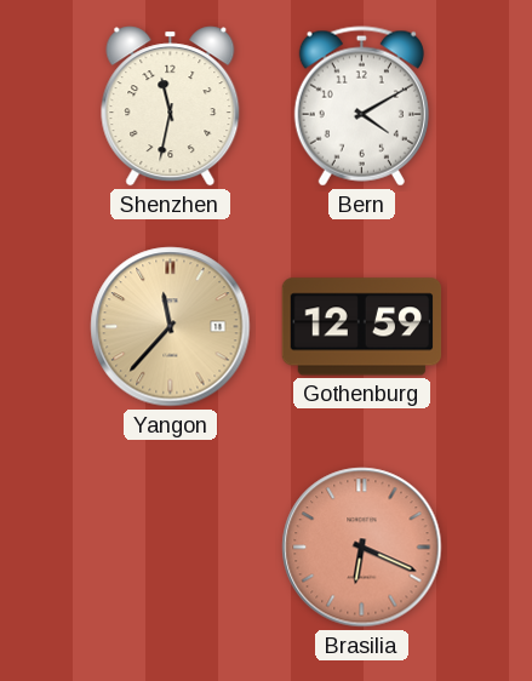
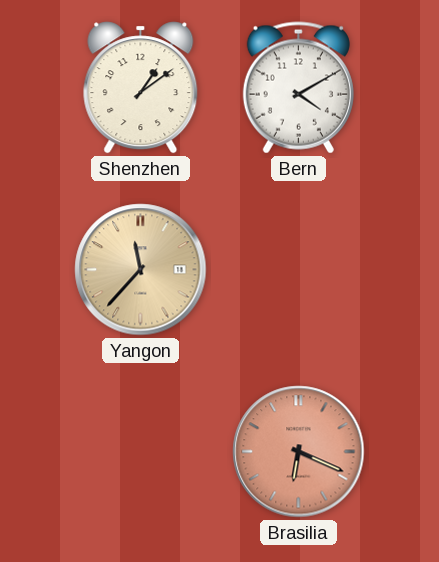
Shenzhen: 11:32 -> 1:09
Gothenburg: 12:59 -> none
